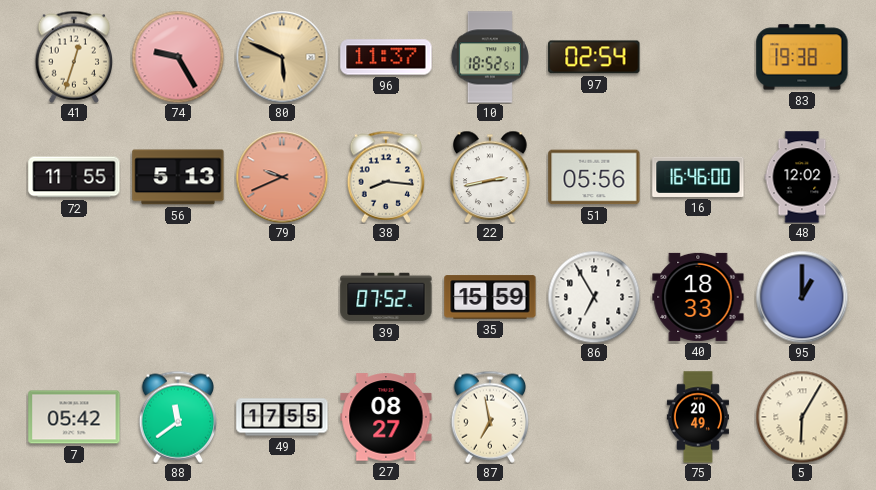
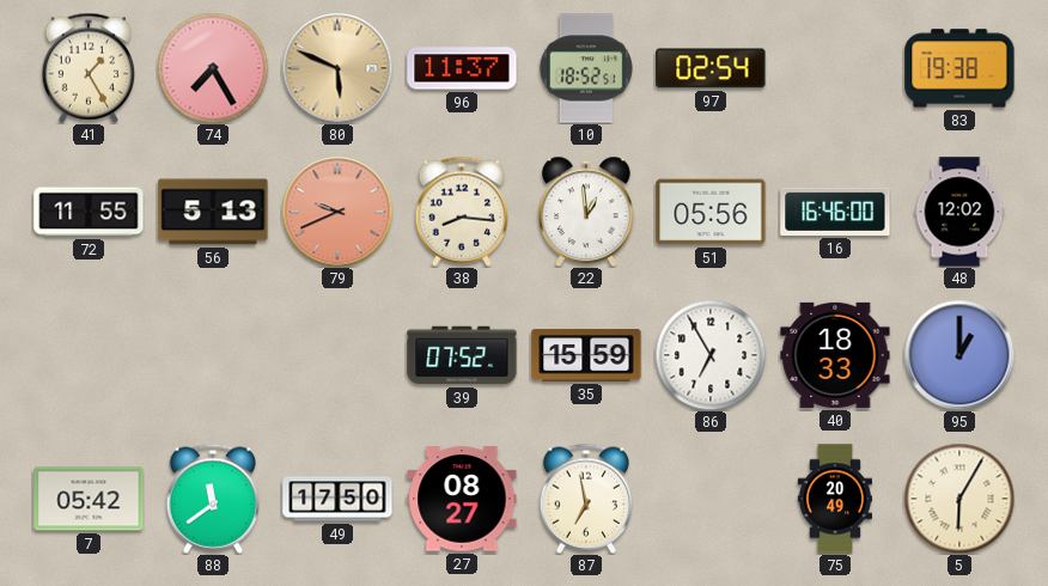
41: 12:33 -> 1:25
74: 9:25 -> 7:25
22: 2:43 -> 12:59
49: 17:55 -> 17:50
